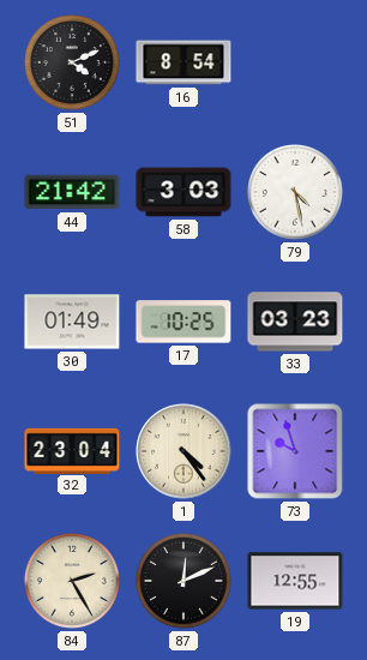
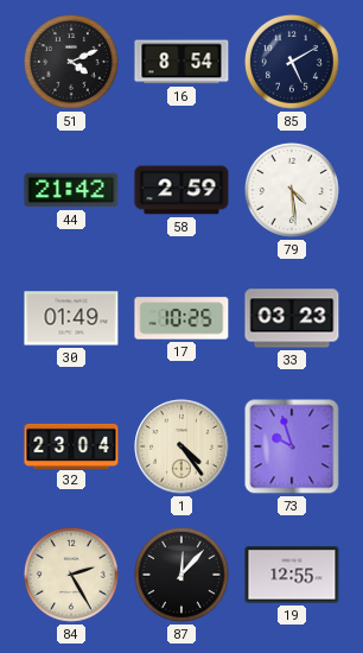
85: none -> 5:10
58: 3:03 -> 2:59
79: 4:28 -> 4:29
87: 12:11 -> 12:07
